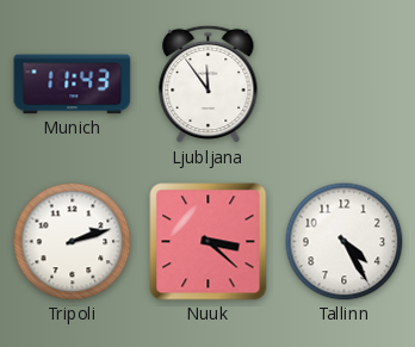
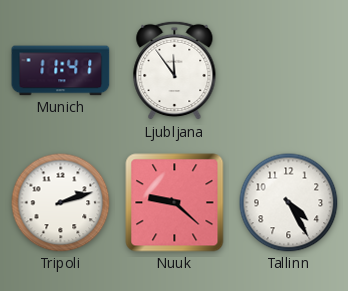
Munich: 11:43 -> 11:41
Nuuk: 3:22 -> 9:22
